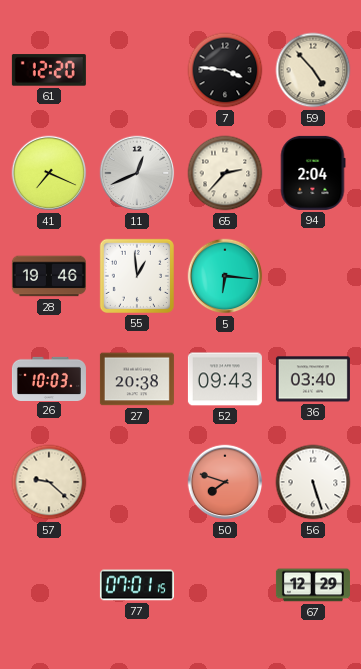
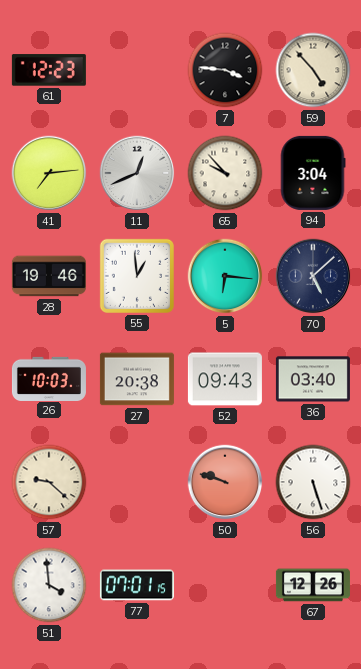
61: 12:20 -> 12:23
41: 7:19 -> 7:14
65: 2:37 -> 9:53
94: 2:04 -> 3:04
70: none -> 5:08
50: 7:48 -> 9:48
51: none -> 3:59
67: 12:29 -> 12:26
